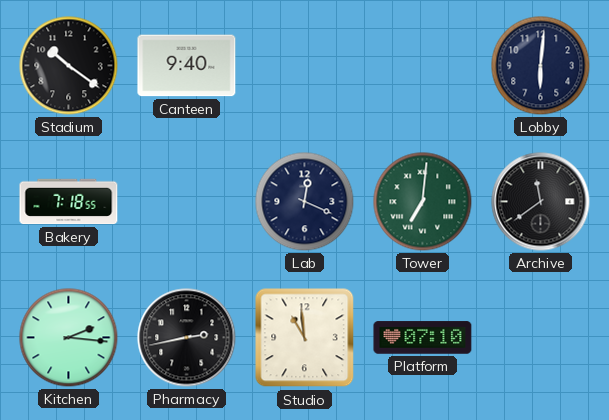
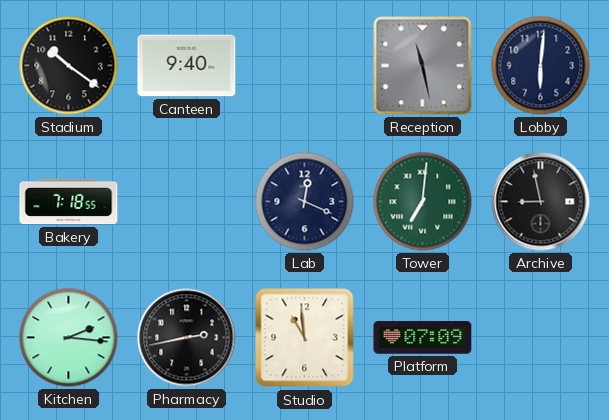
Reception: none -> 11:28
Archive: 11:39 -> 8:58
Platform: 07:10 -> 07:09
